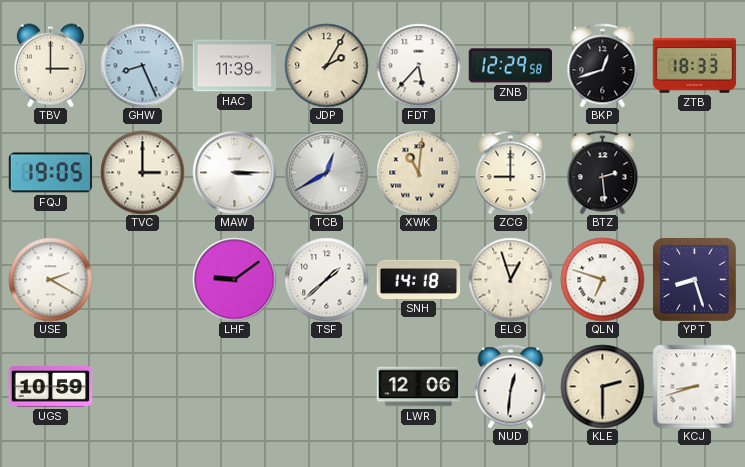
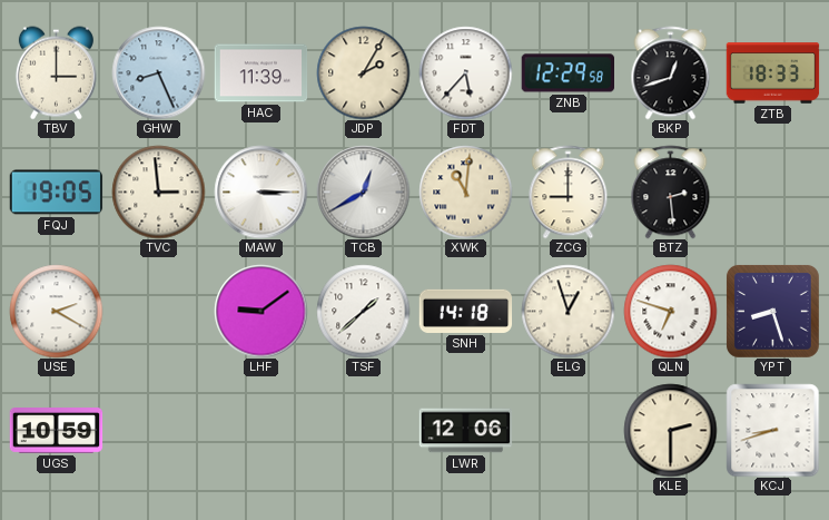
TVC: 3:00 -> 2:59
NUD: 12:31 -> none
